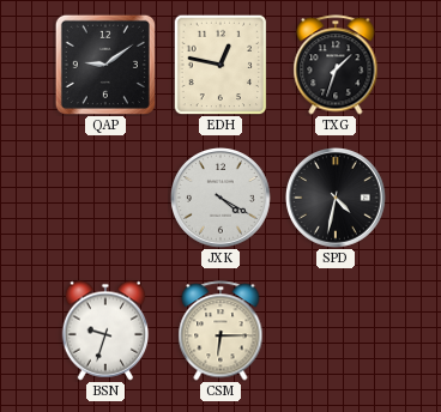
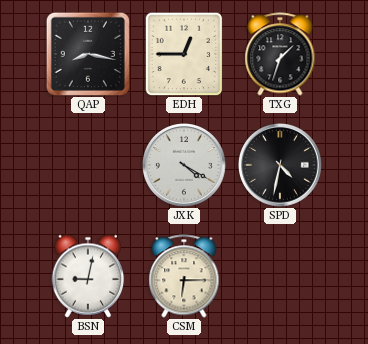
QAP: 9:09 -> 8:17
EDH: 12:47 -> 12:45
BSN: 9:33 -> 9:02
